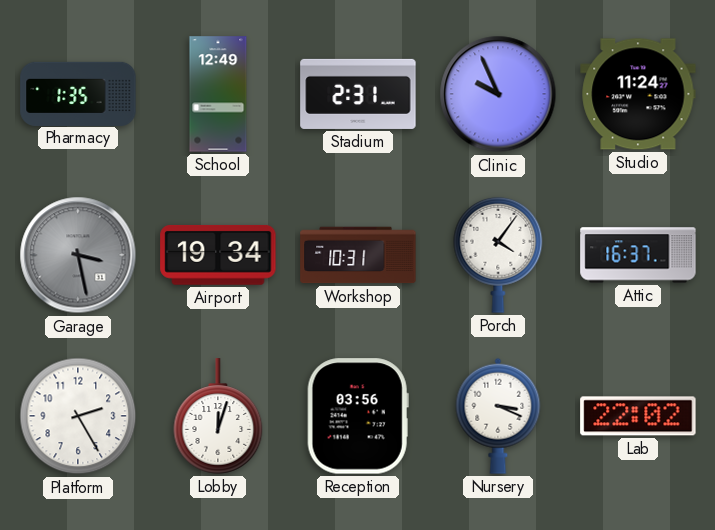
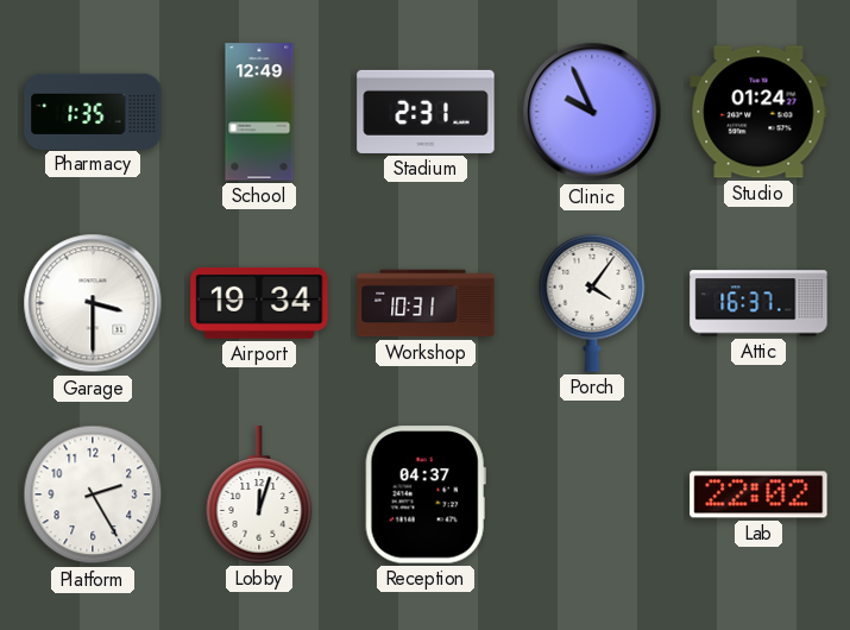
Studio: 11:24 -> 01:24
Garage: 3:28 -> 3:30
Garage dial: grey -> white
Reception: 03:56 -> 04:37
Nursery: 3:19 -> none
